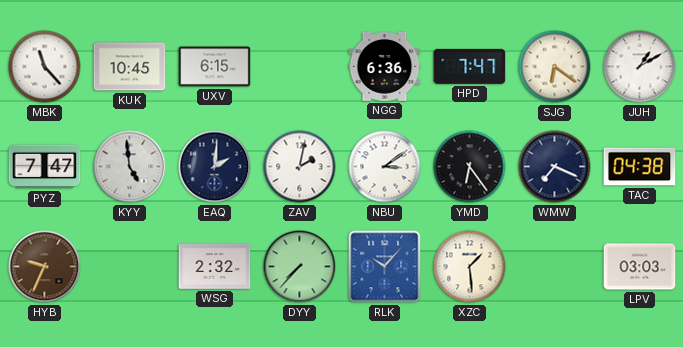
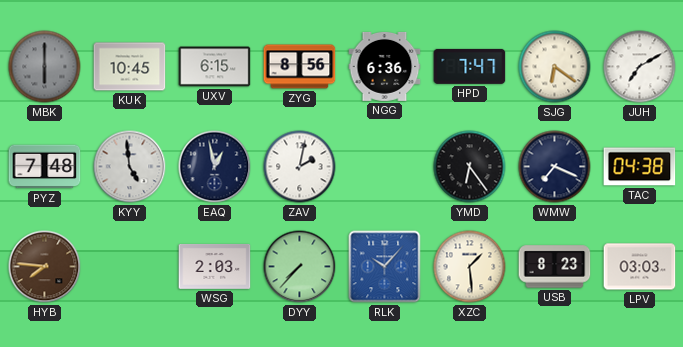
MBK: 11:23 -> 6:00
MBK dial: white -> grey
ZYG: none -> 8:56
JUH: 1:10 -> 7:10
PYZ: 7:47 -> 7:48
EAQ: 2:01 -> 12:58
NBU: 3:09 -> none
HYB: 9:34 -> 7:46
WSG: 2:32 -> 2:03
USB: none -> 8:23
